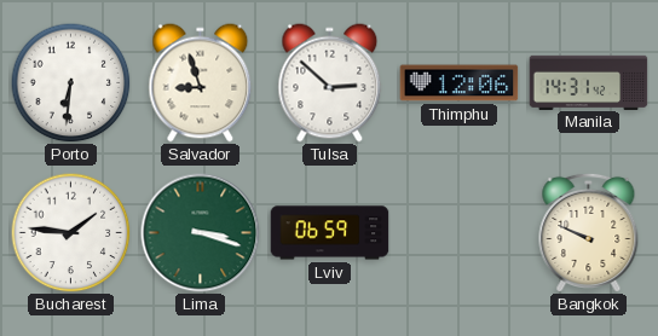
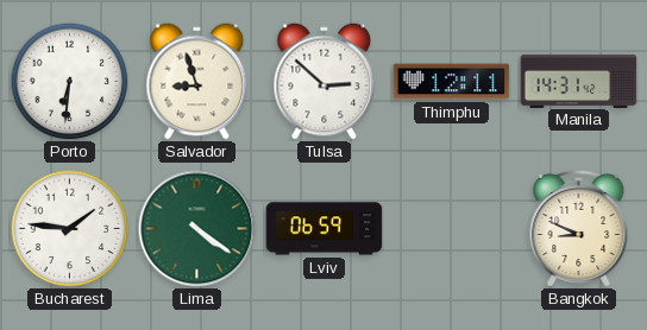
Thimphu: 12:06 -> 12:11
Lima: 3:18 -> 4:21
Bangkok: 9:49 -> 8:49
